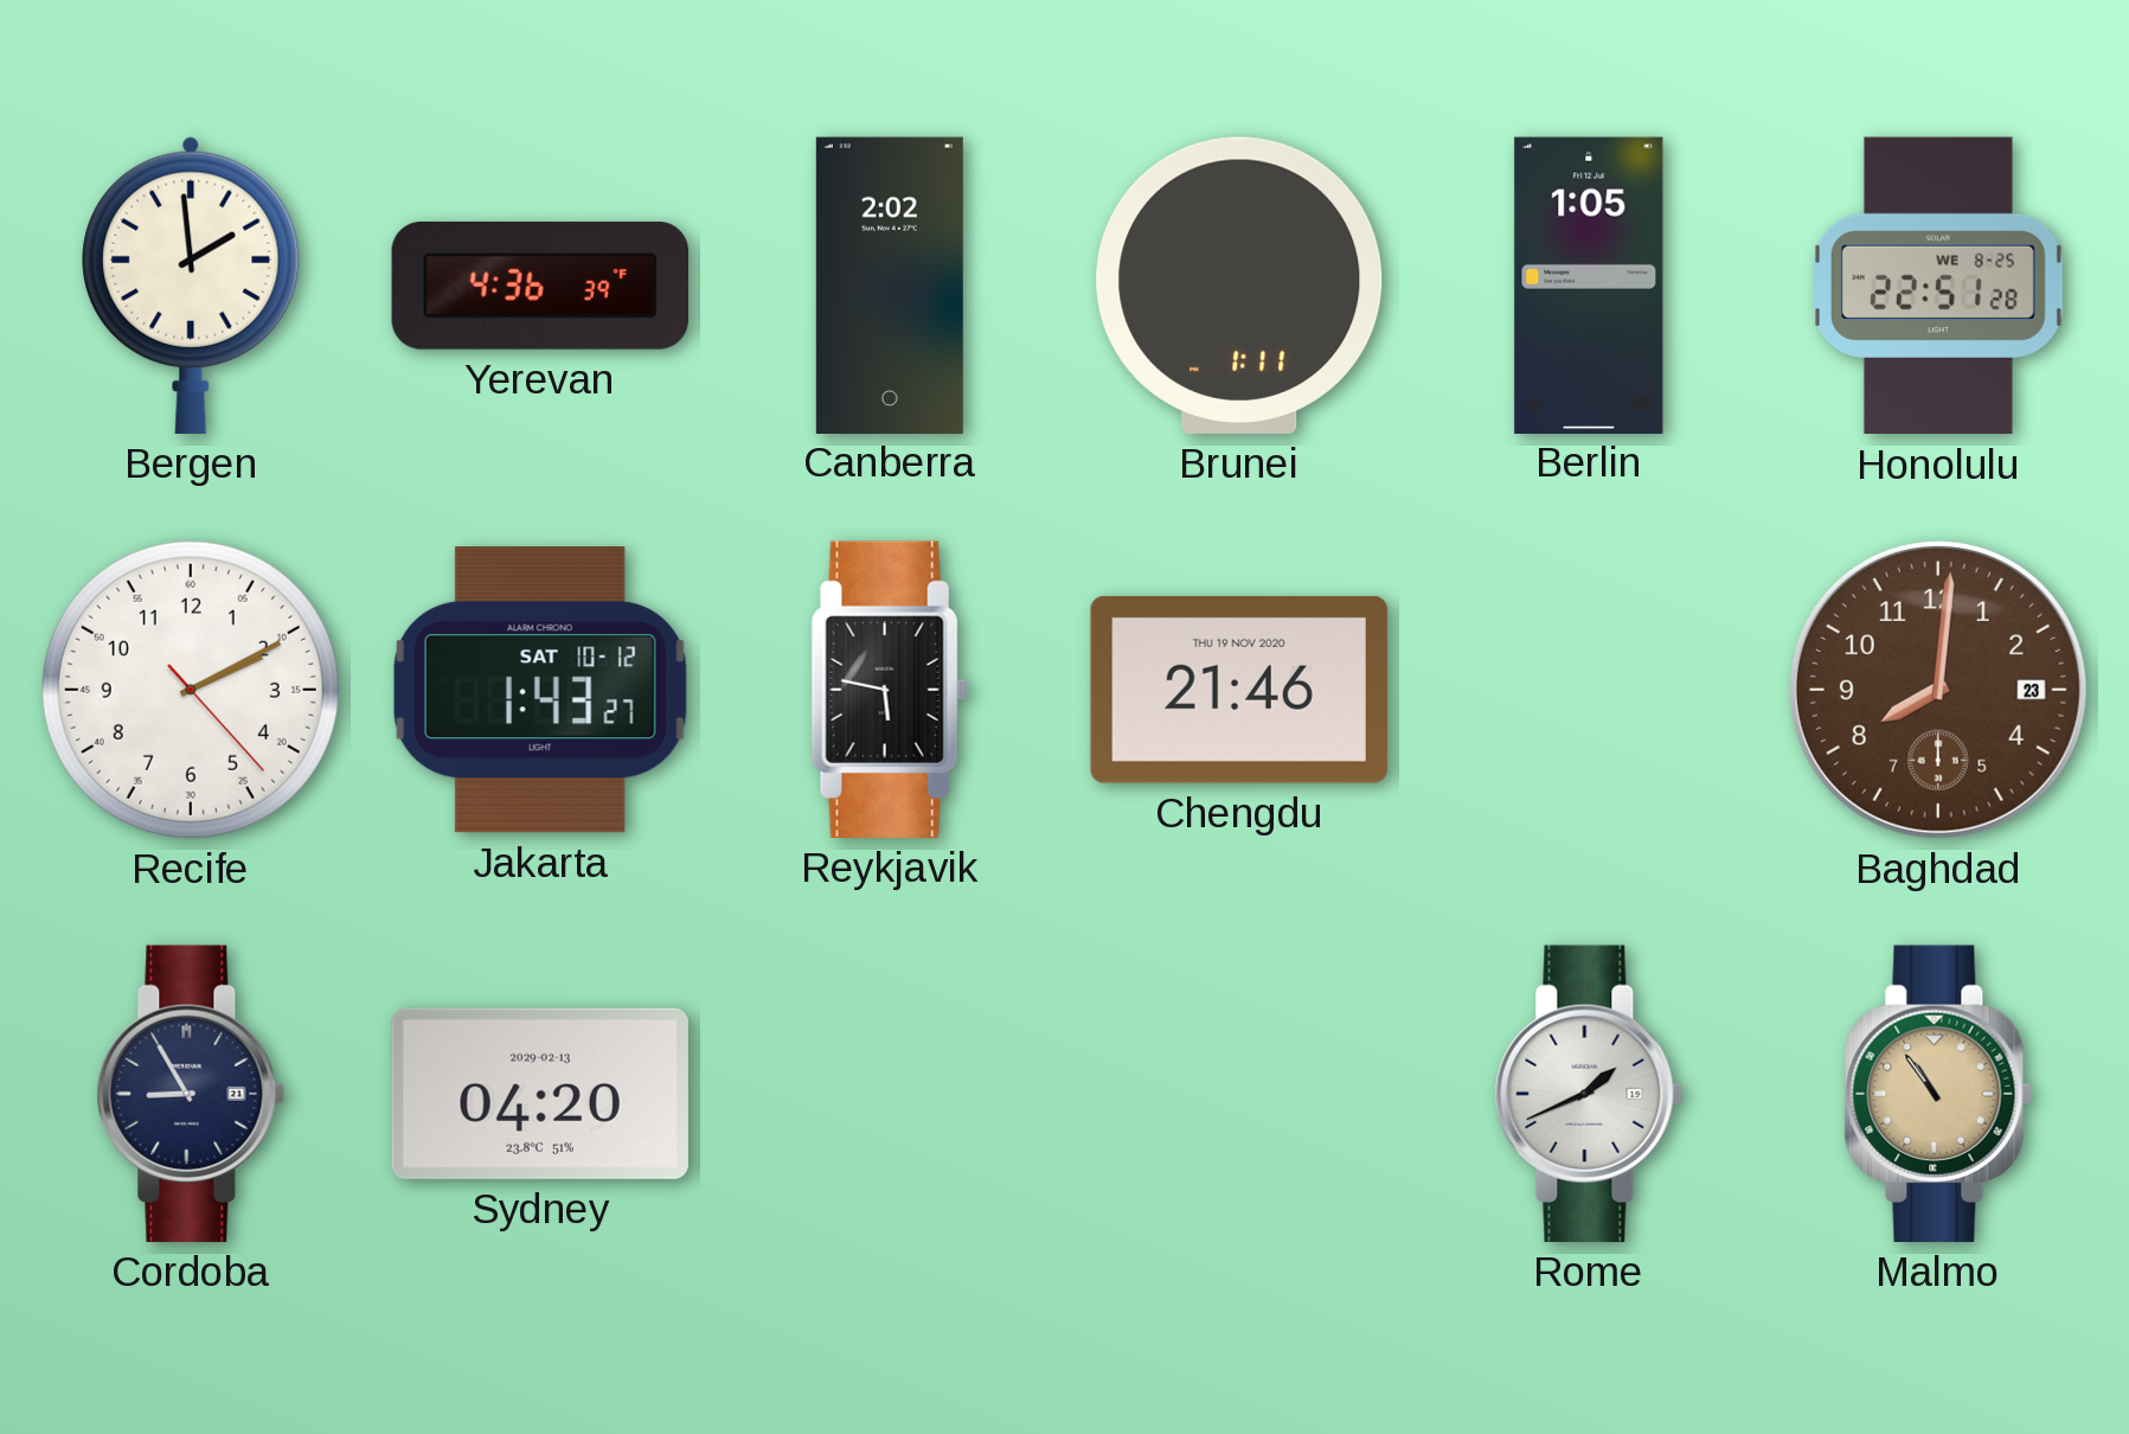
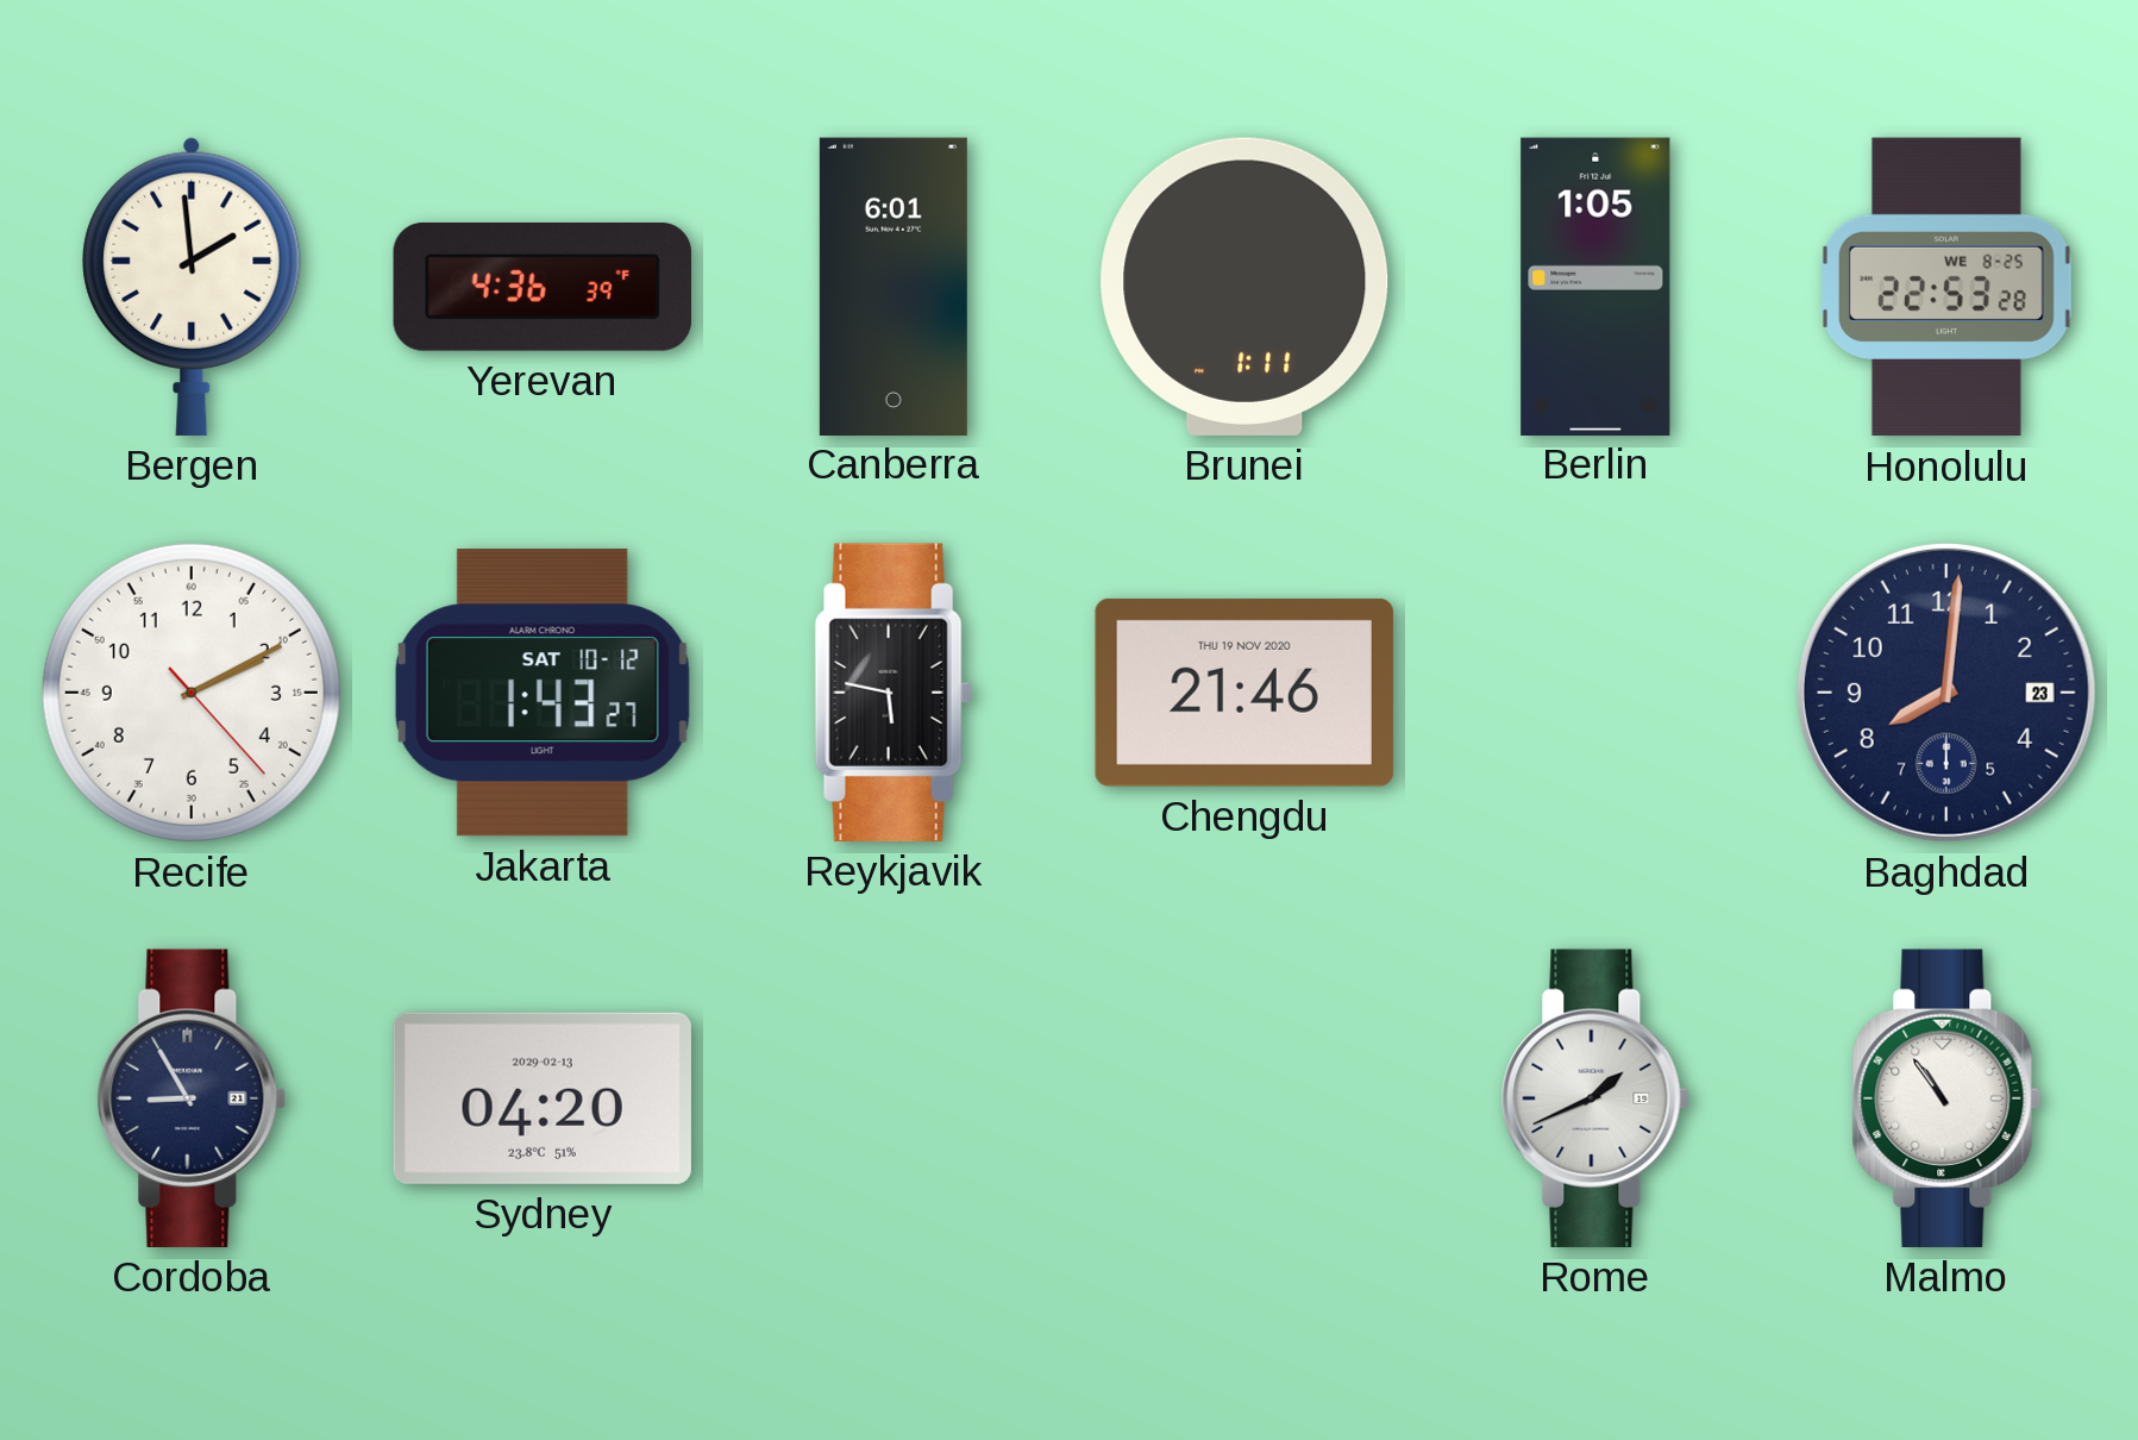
Canberra: 2:02 -> 6:01
Honolulu: 22:51 -> 22:53
Baghdad dial: brown -> navy
Malmo dial: champagne -> white
